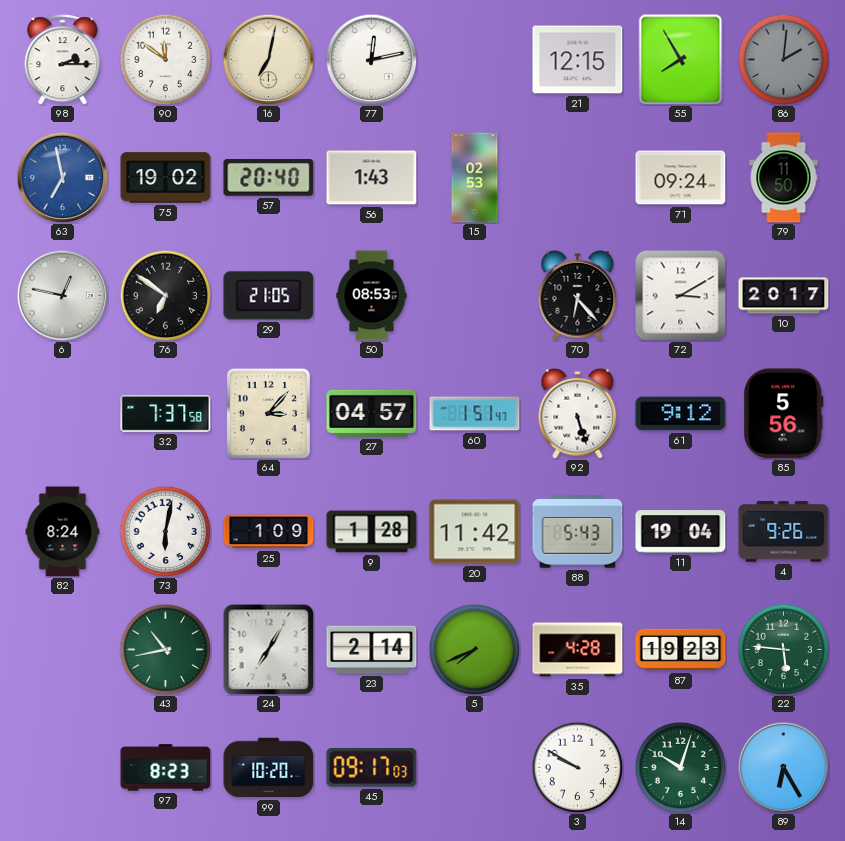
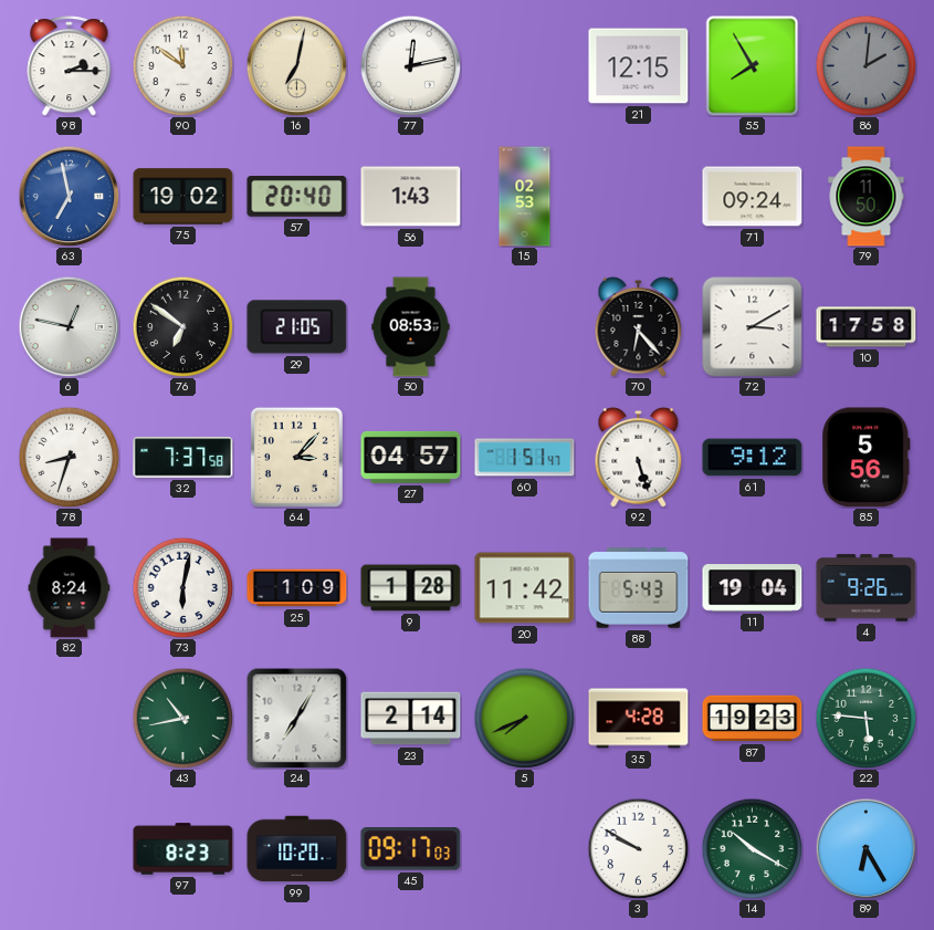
10: 20:17 -> 17:58
78: none -> 8:33
14: 10:03 -> 10:20
